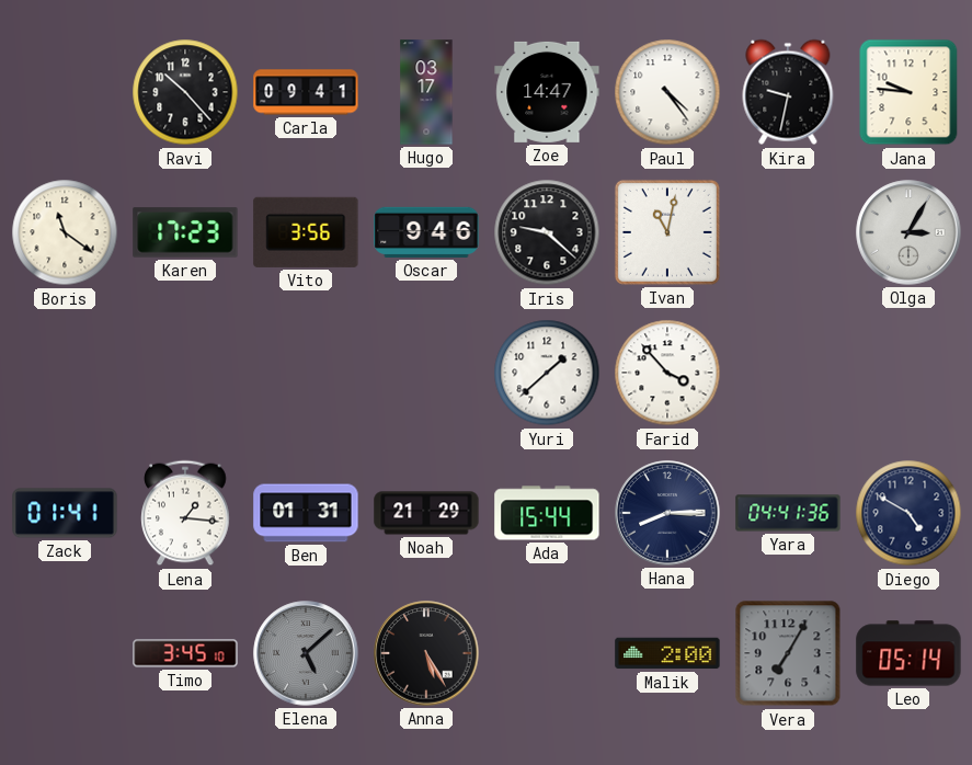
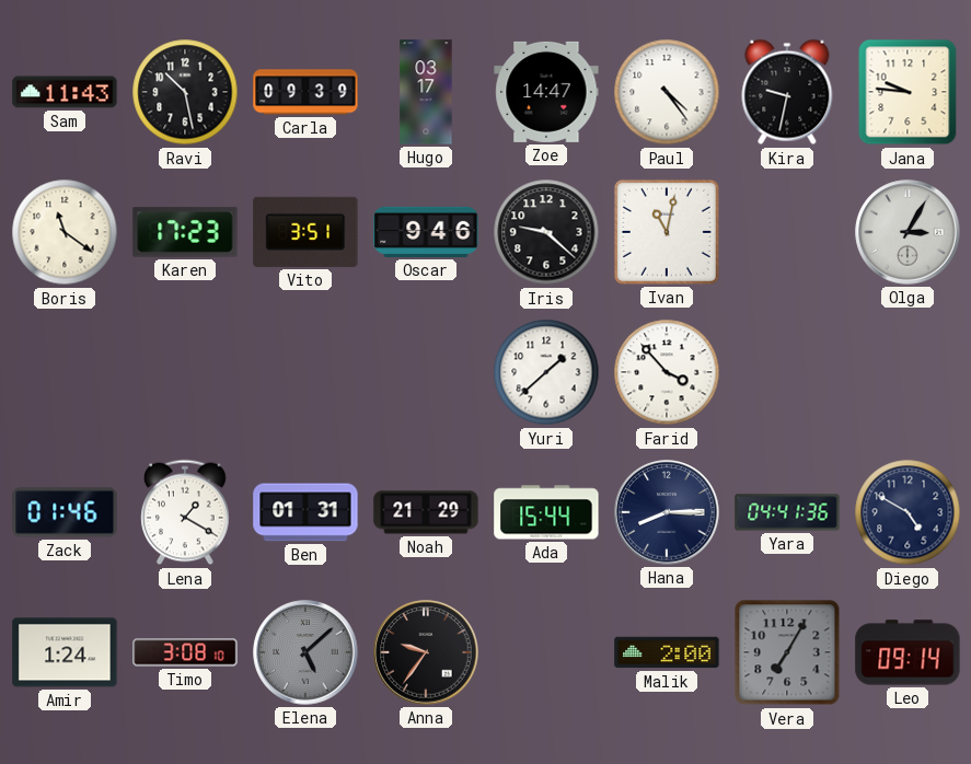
Sam: none -> 11:43
Ravi: 10:23 -> 10:28
Carla: 09:41 -> 09:39
Vito: 3:56 -> 3:51
Zack: 01:41 -> 01:46
Lena: 1:16 -> 1:20
Amir: none -> 1:24
Timo: 3:45 -> 3:08
Anna: 5:25 -> 9:36
Leo: 05:14 -> 09:14
